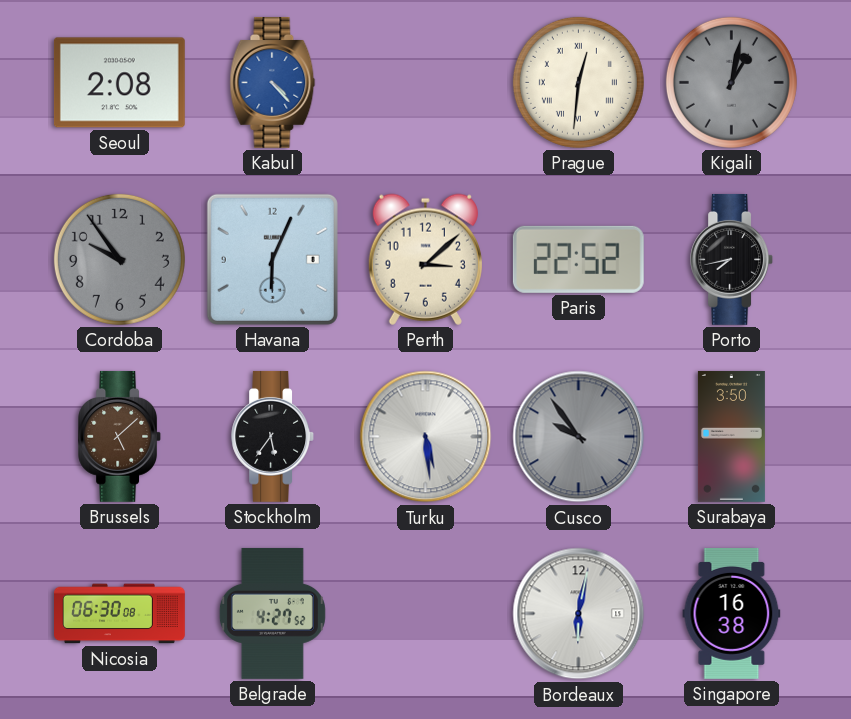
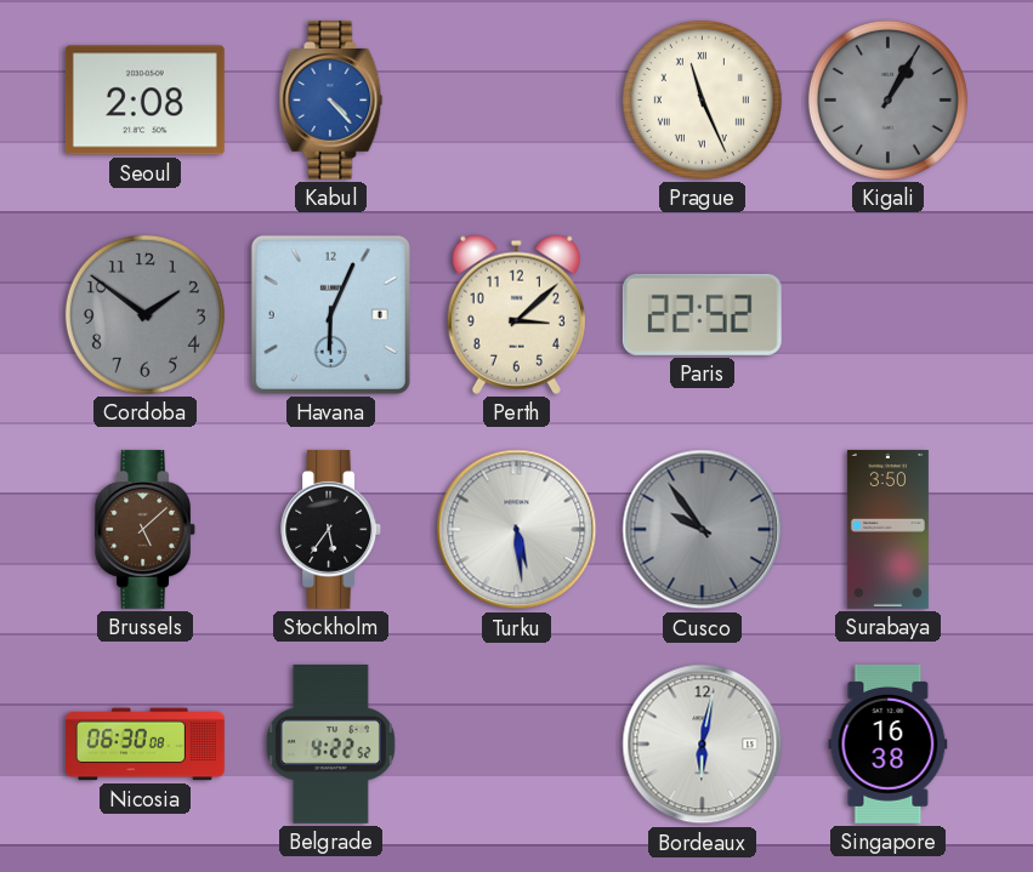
Prague: 12:31 -> 11:26
Kigali: 1:02 -> 1:05
Cordoba: 9:54 -> 1:51
Porto: 7:43 -> none
Belgrade: 4:27 -> 4:22
